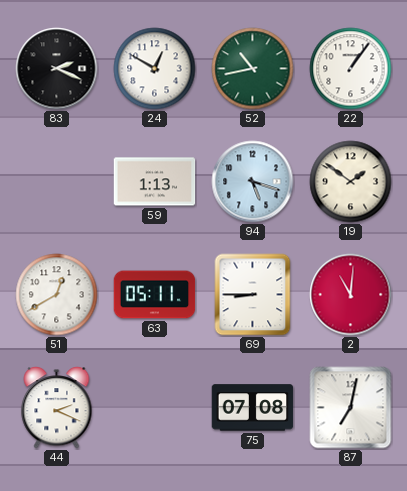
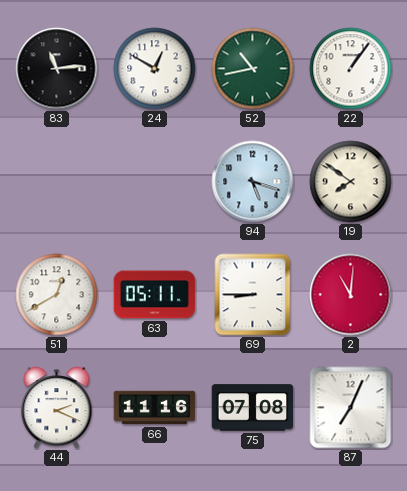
83: 2:19 -> 11:14
59: 1:13 -> none
19: 1:51 -> 7:51
66: none -> 11:16
87: 7:02 -> 7:04
